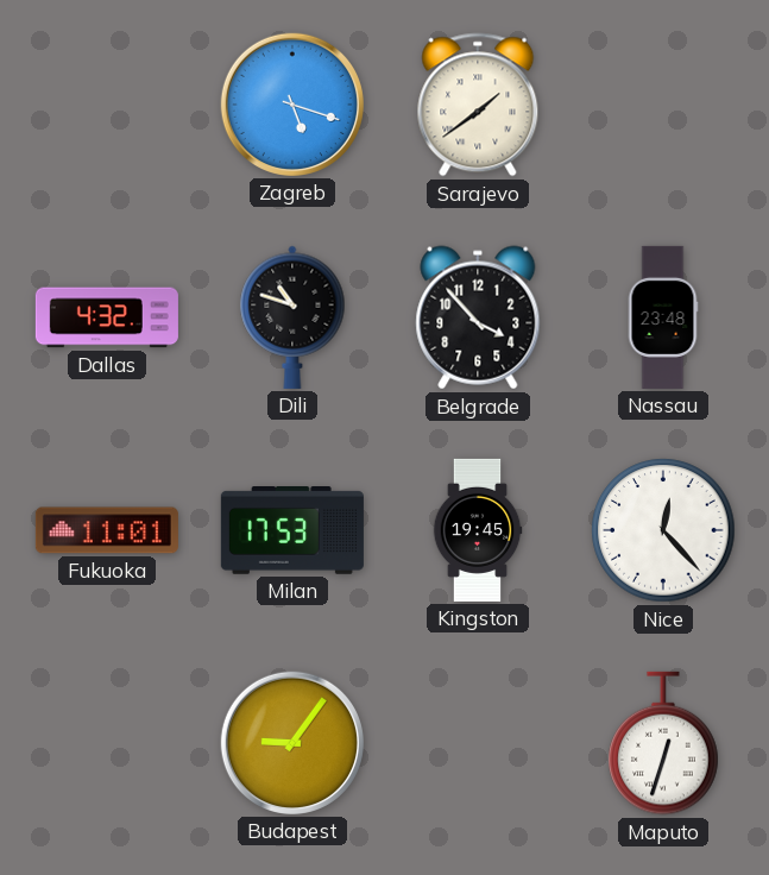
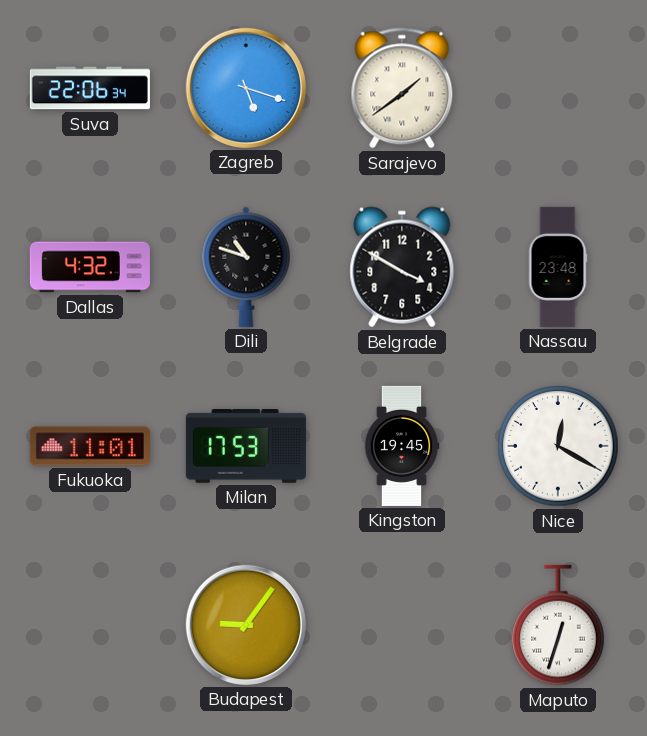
Suva: none -> 22:06
Belgrade: 3:53 -> 3:50
Nice: 12:23 -> 12:20
